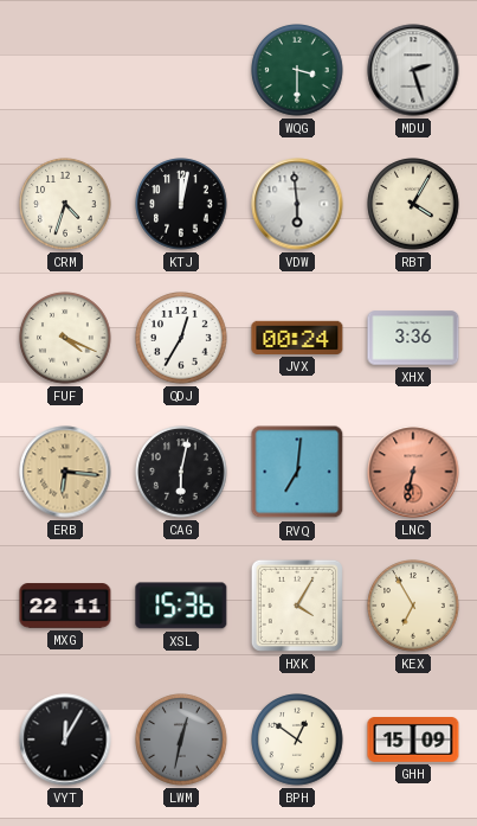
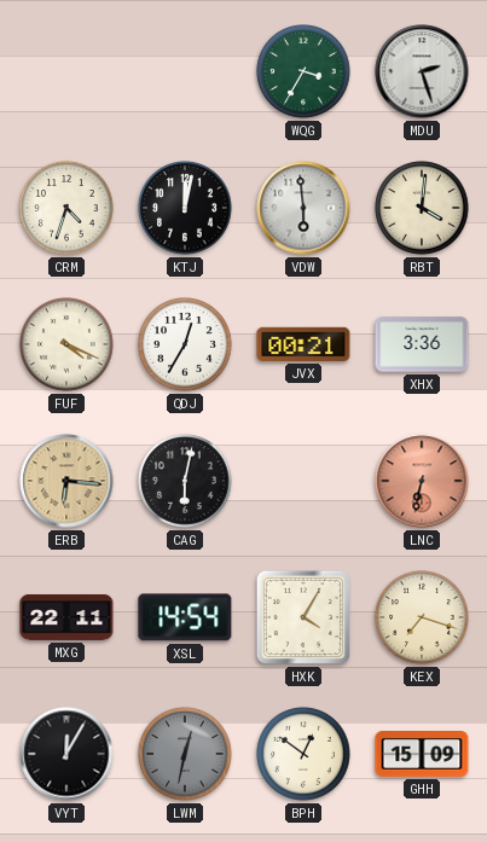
WQG: 3:30 -> 3:35
RBT: 4:05 -> 4:01
JVX: 00:24 -> 00:21
RVQ: 7:01 -> none
XSL: 15:36 -> 14:54
KEX: 6:55 -> 7:18
